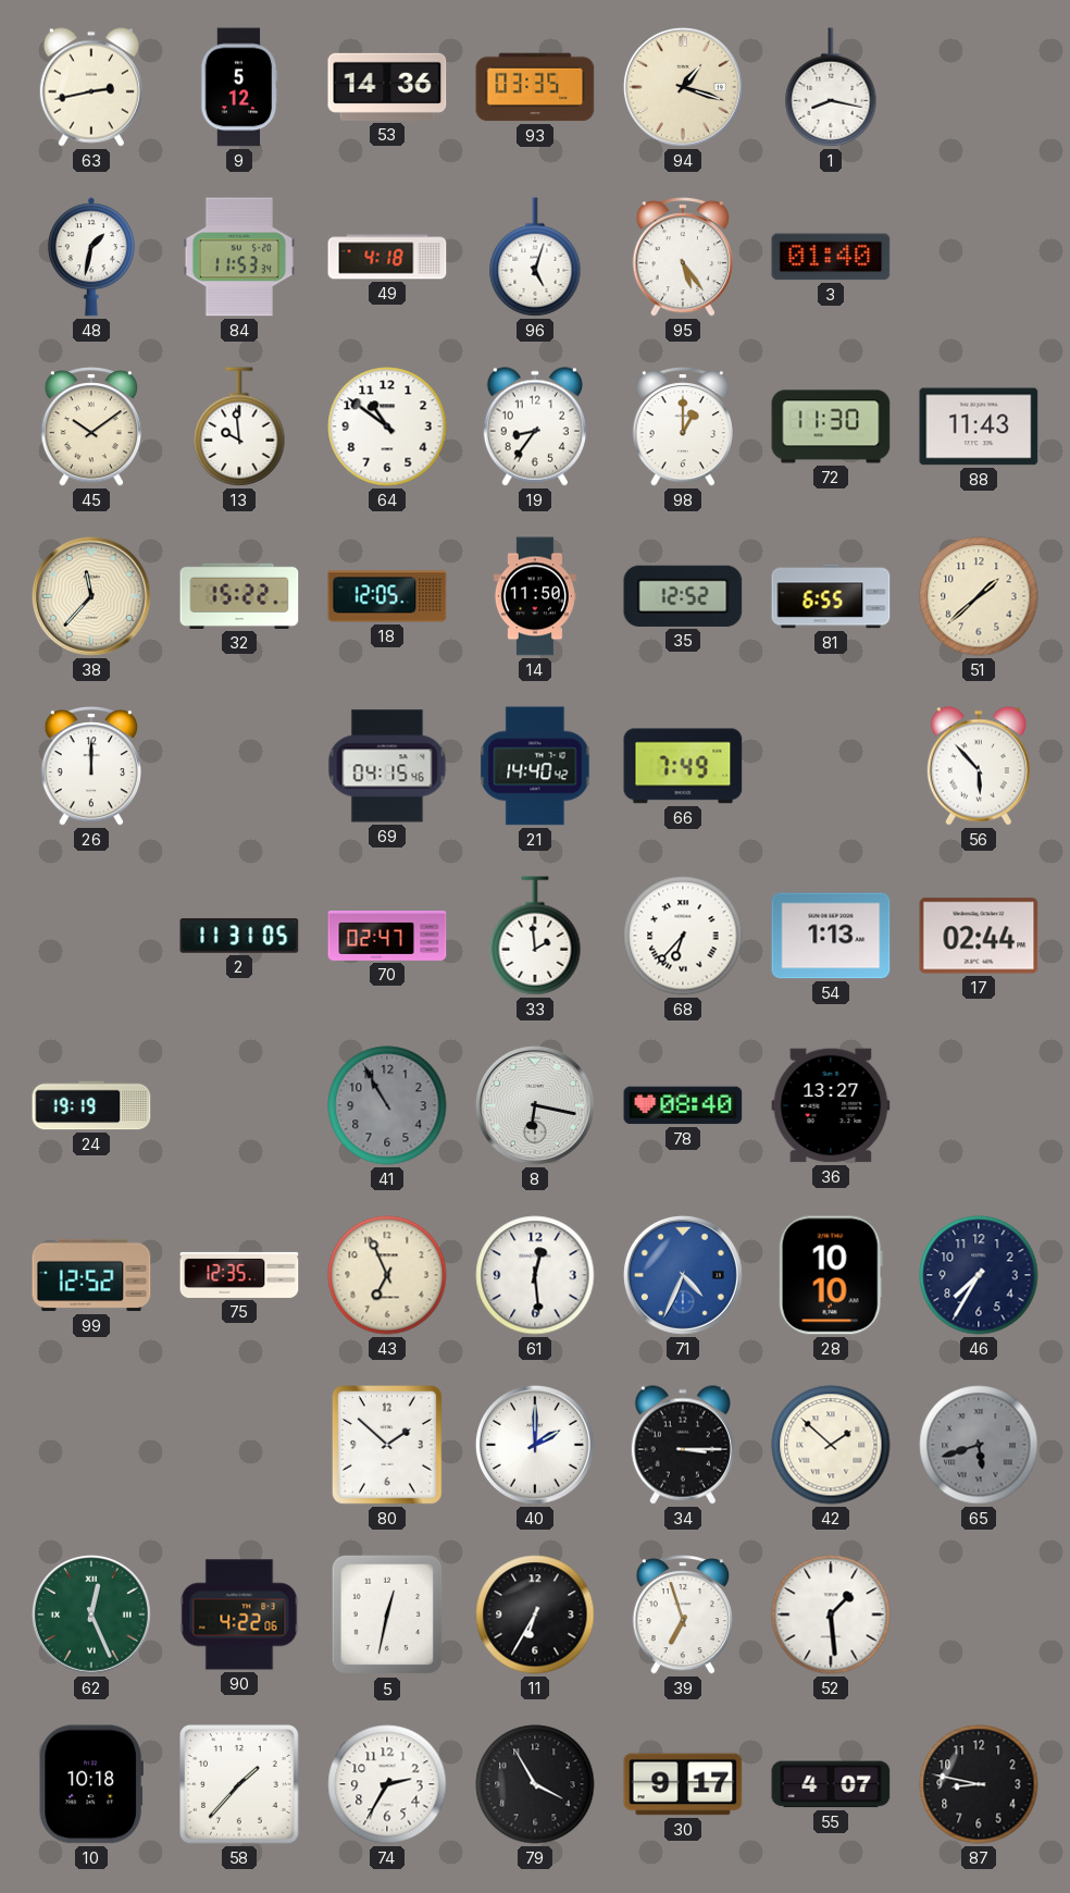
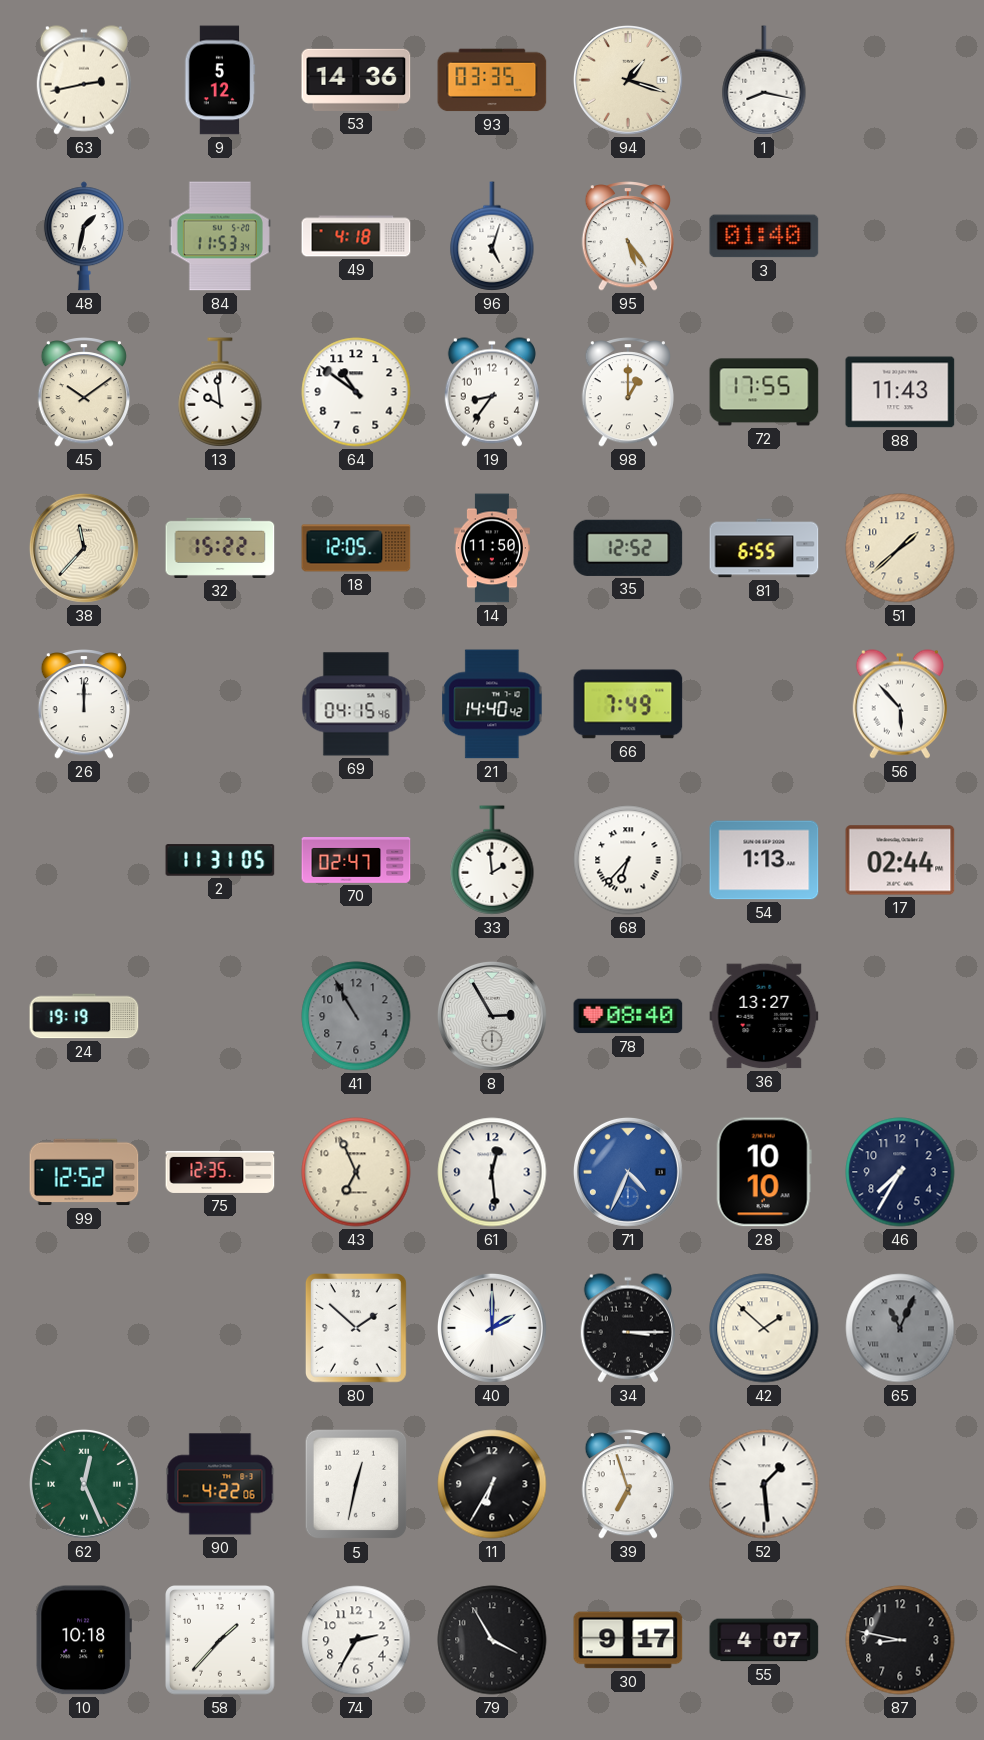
72: 11:30 -> 17:55
8: 6:17 -> 2:55
65: 5:42 -> 11:04
